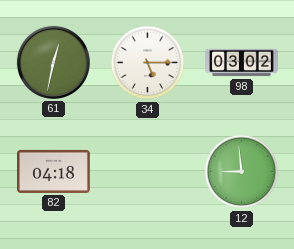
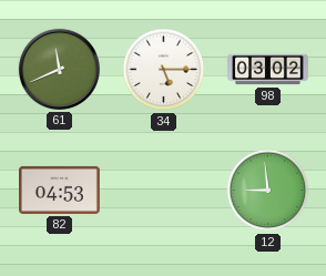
61: 12:32 -> 11:41
82: 04:18 -> 04:53
